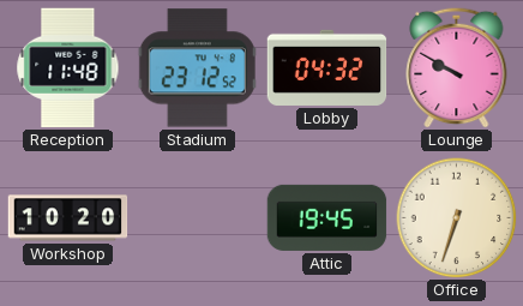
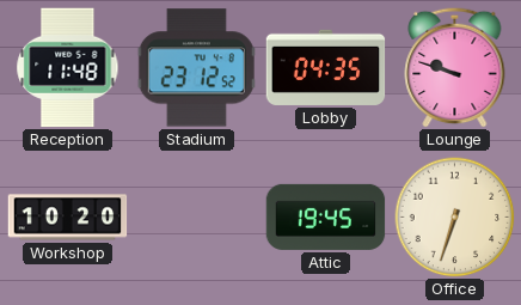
Lobby: 04:32 -> 04:35
Lounge: 9:50 -> 9:48
